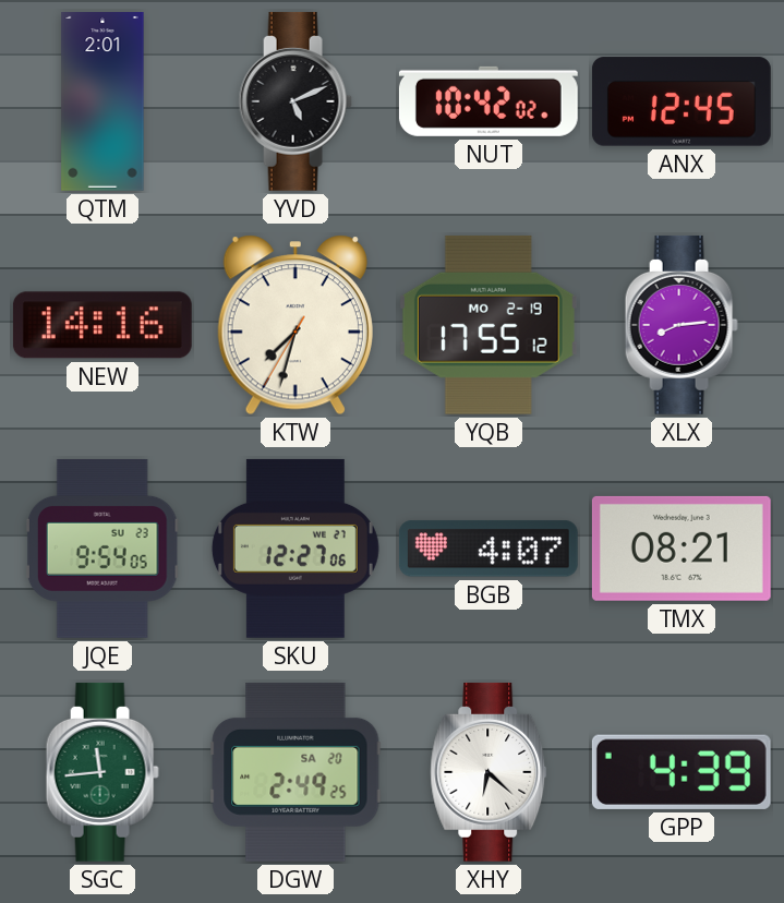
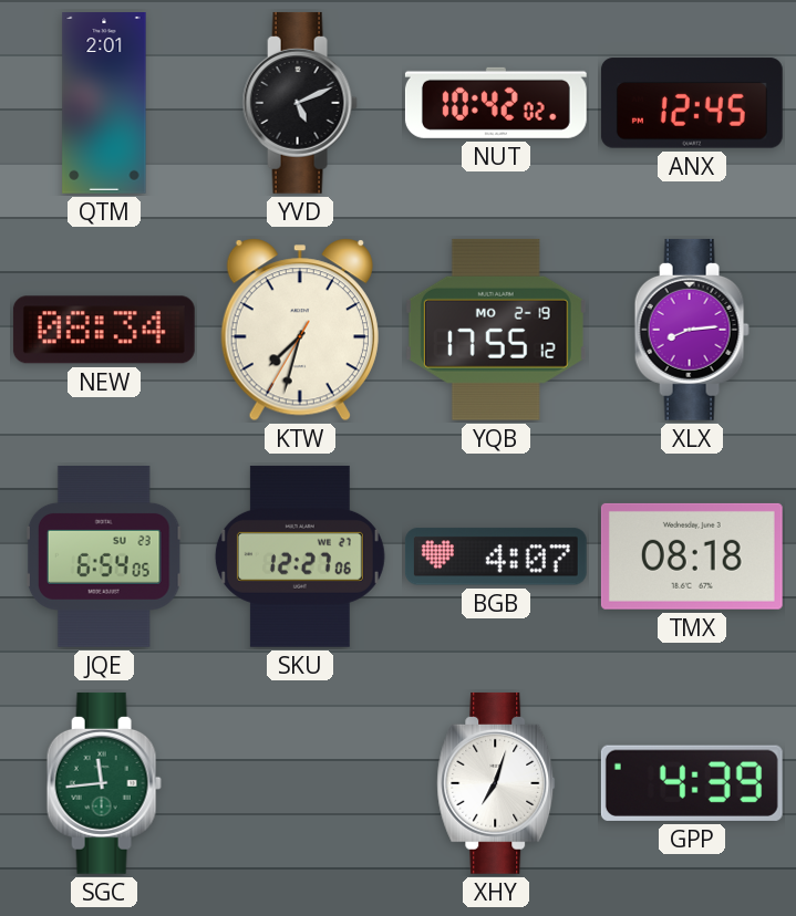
NEW: 14:16 -> 08:34
JQE: 9:54 -> 6:54
TMX: 08:21 -> 08:18
DGW: 2:49 -> none
XHY: 6:22 -> 7:03
